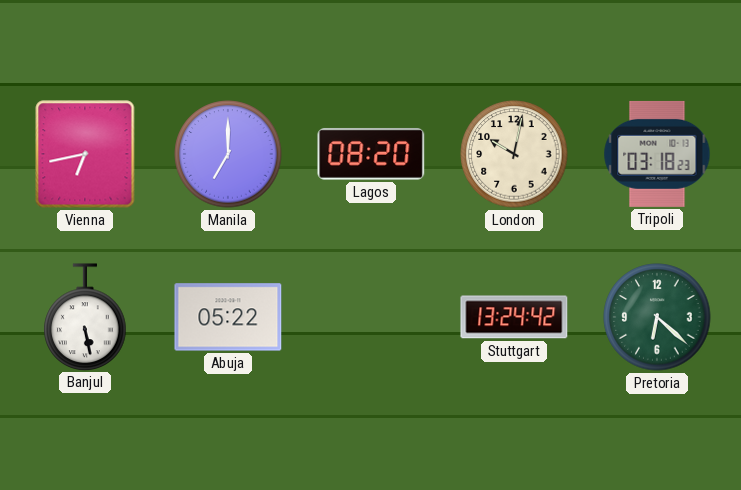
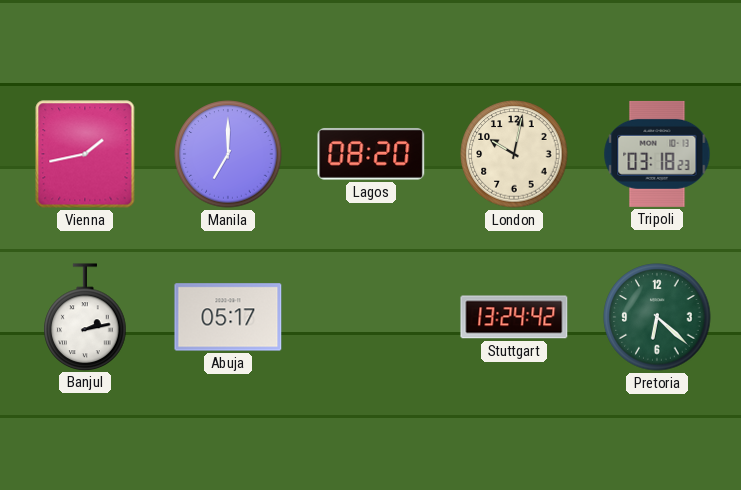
Vienna: 6:43 -> 1:43
Banjul: 5:28 -> 2:13
Abuja: 05:22 -> 05:17
